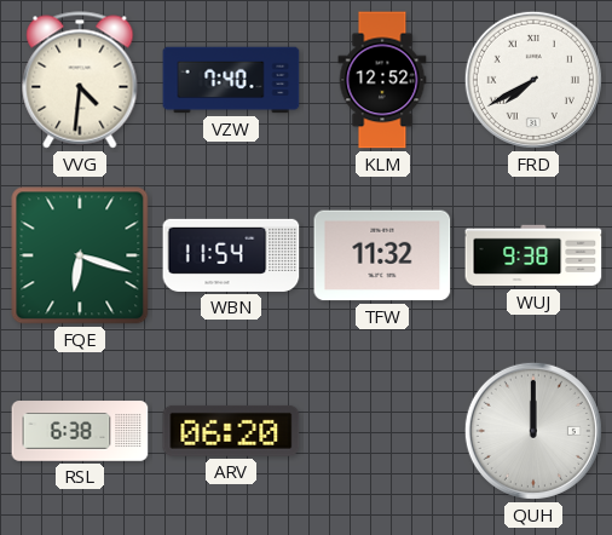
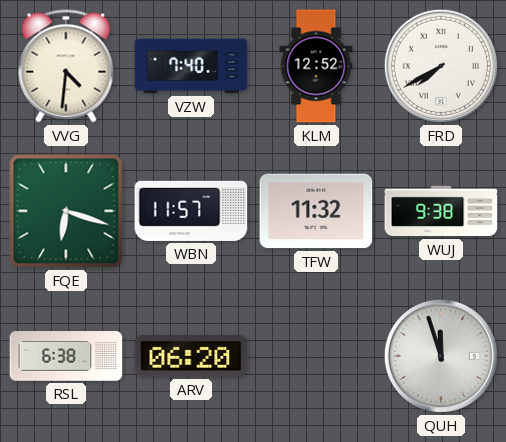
WBN: 11:54 -> 11:57
QUH: 12:00 -> 11:57
